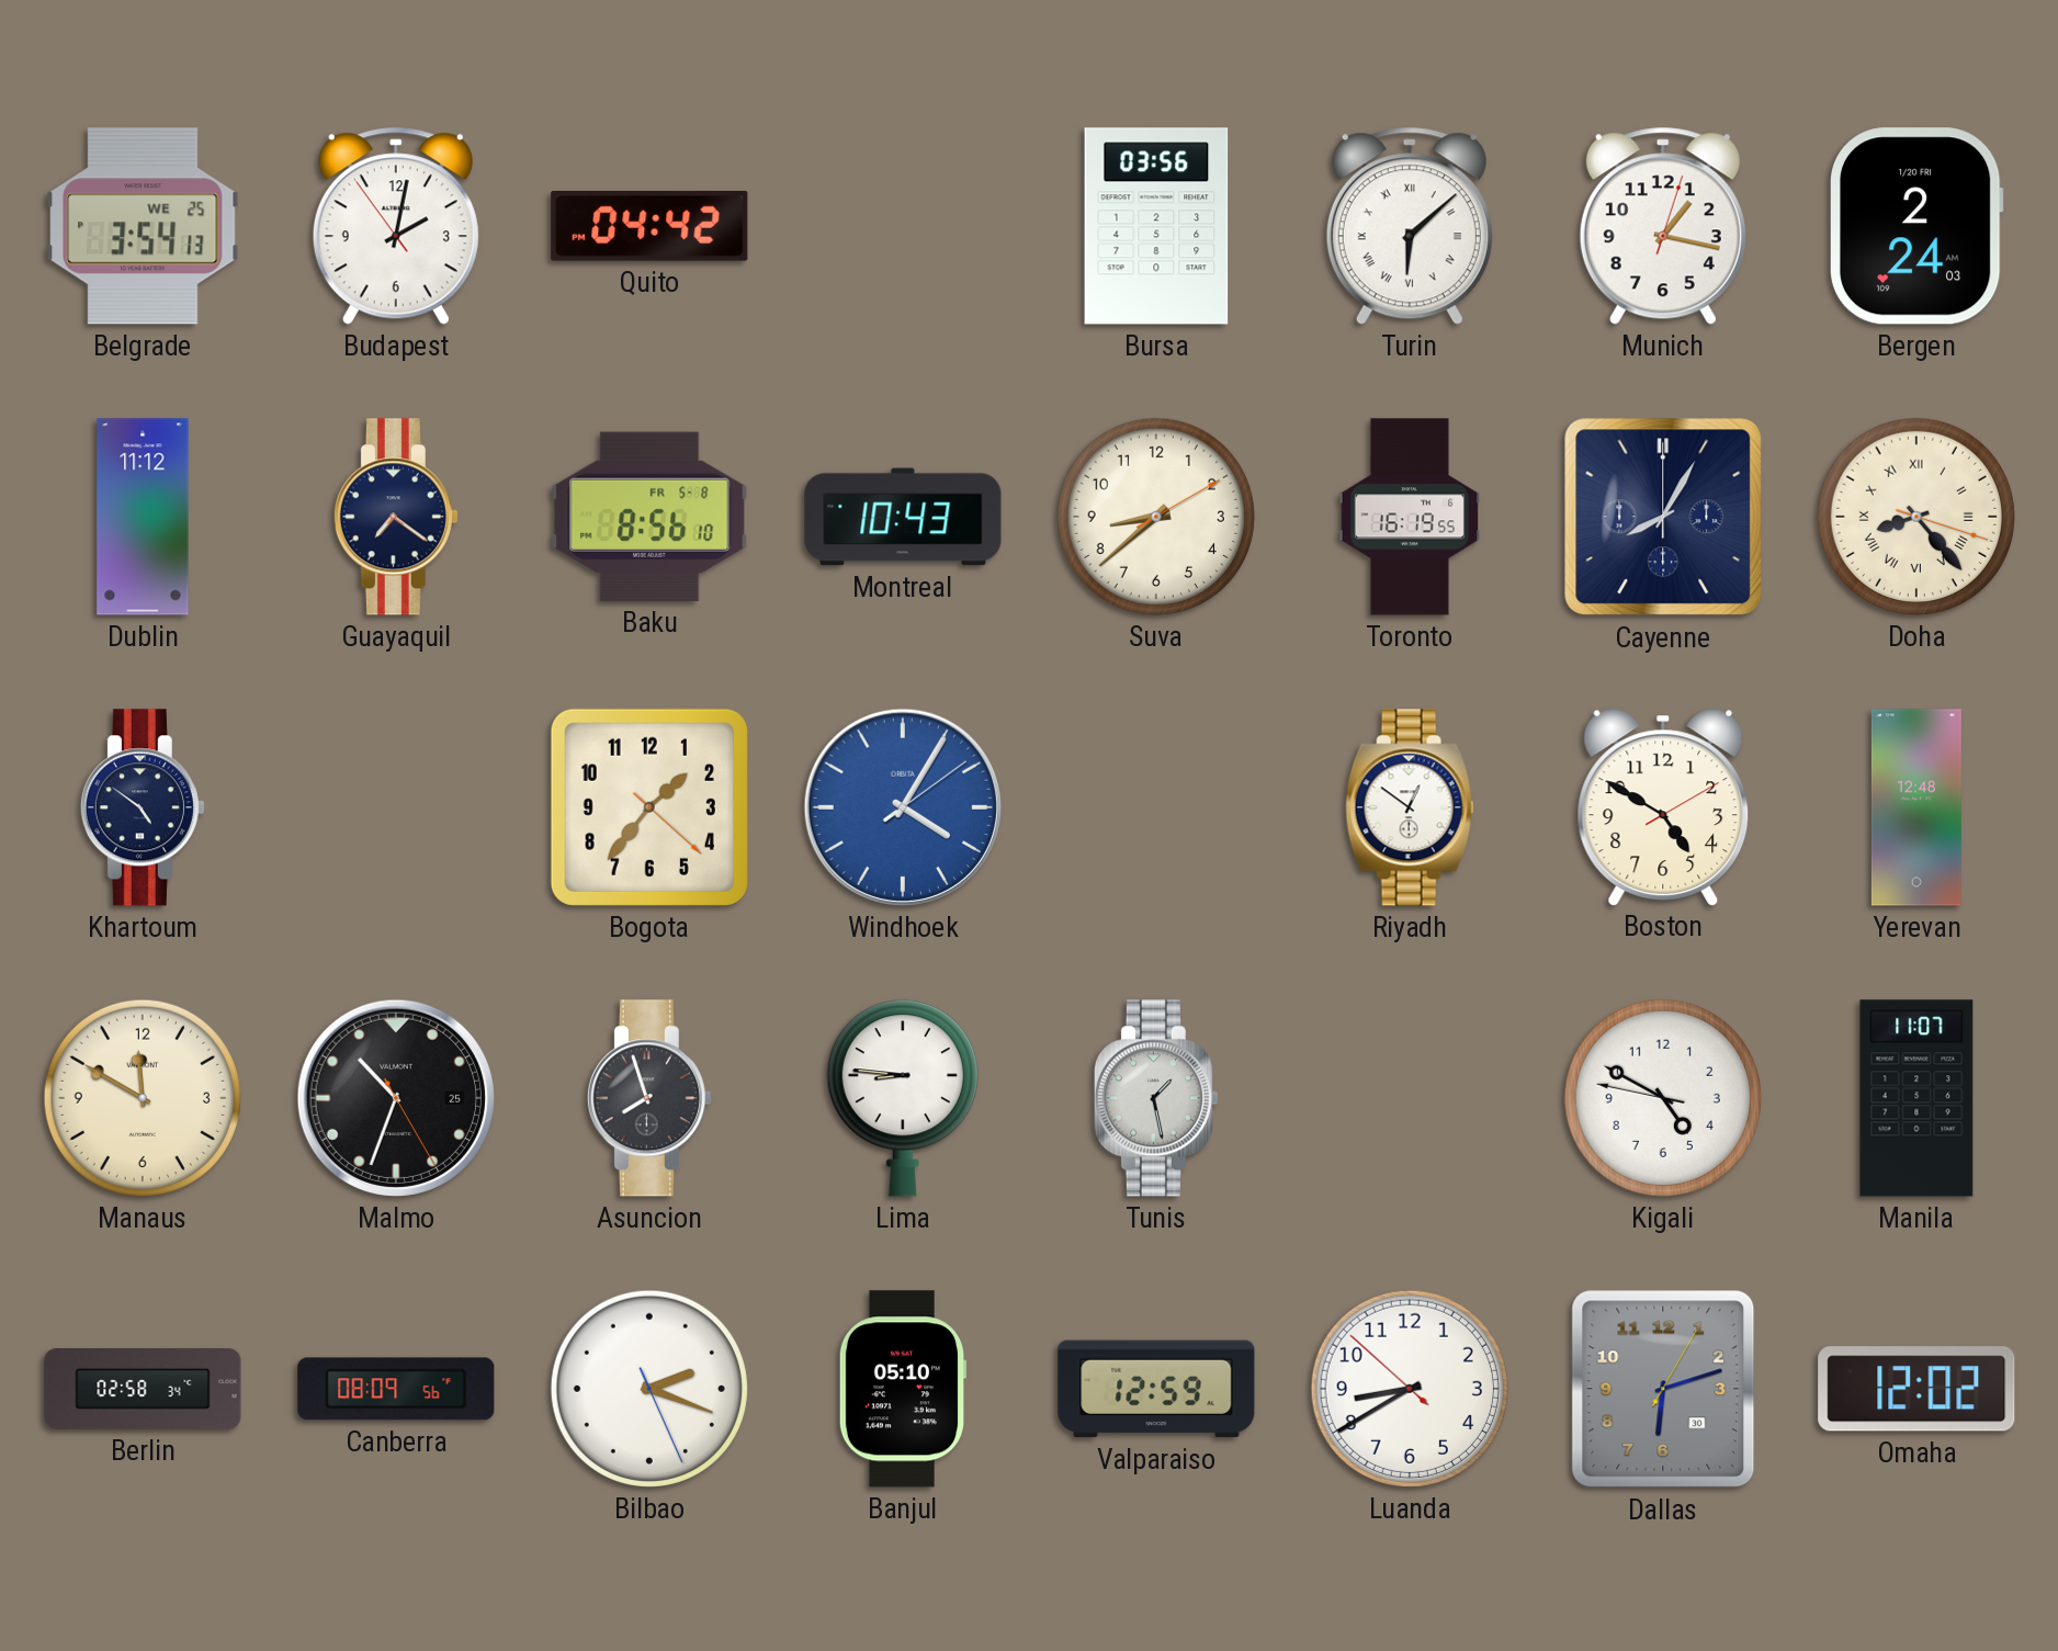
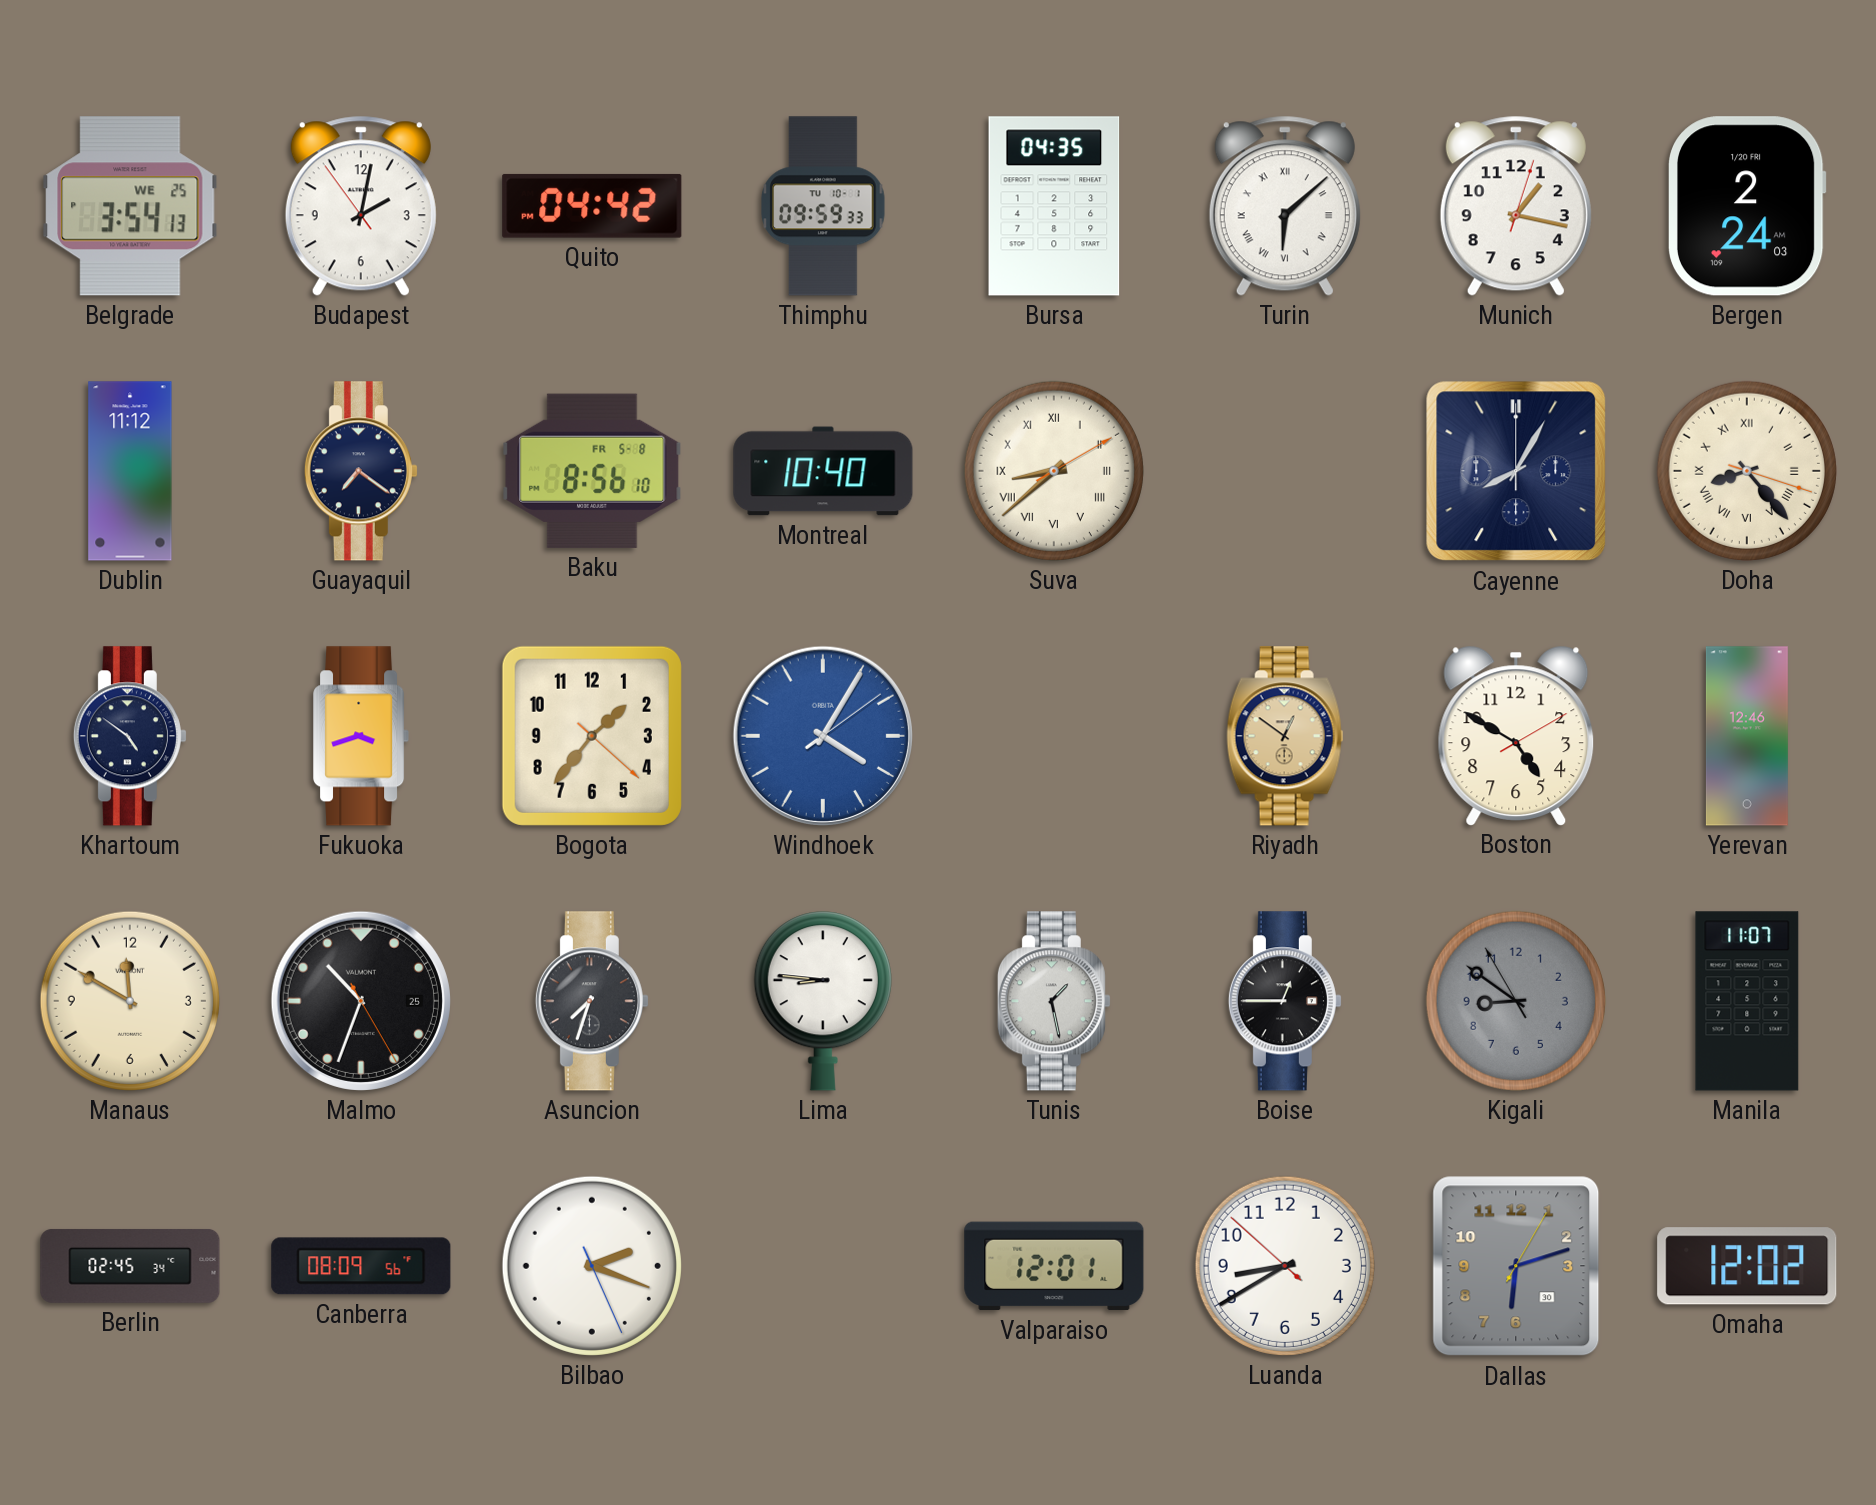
Thimphu: none -> 09:59
Bursa: 03:56 -> 04:35
Montreal: 10:43 -> 10:40
Suva numerals: Arabic -> Roman
Toronto: 16:19 -> none
Fukuoka: none -> 3:42
Riyadh dial: white -> champagne
Yerevan: 12:48 -> 12:46
Asuncion: 7:57 -> 7:33
Boise: none -> 12:45
Kigali: 4:49 -> 8:50
Kigali dial: white -> grey
Berlin: 02:58 -> 02:45
Banjul: 05:10 -> none
Valparaiso: 12:59 -> 12:01
